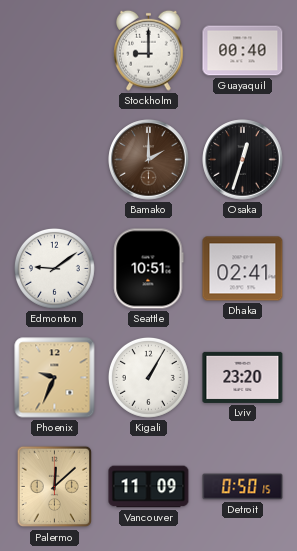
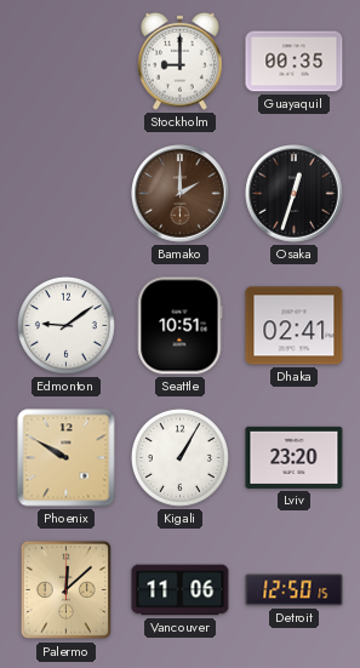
Guayaquil: 00:40 -> 00:35
Phoenix: 9:34 -> 9:50
Vancouver: 11:09 -> 11:06
Detroit: 0:50 -> 12:50
